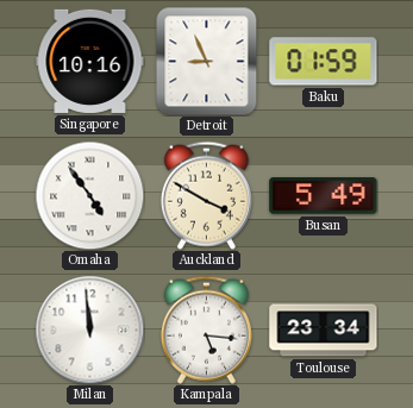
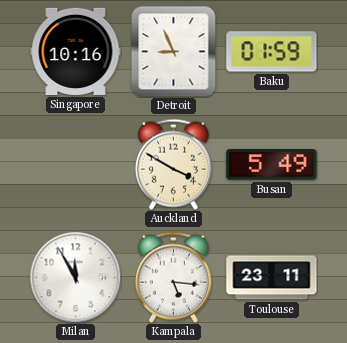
Omaha: 4:54 -> none
Milan: 11:59 -> 11:55
Toulouse: 23:34 -> 23:11
